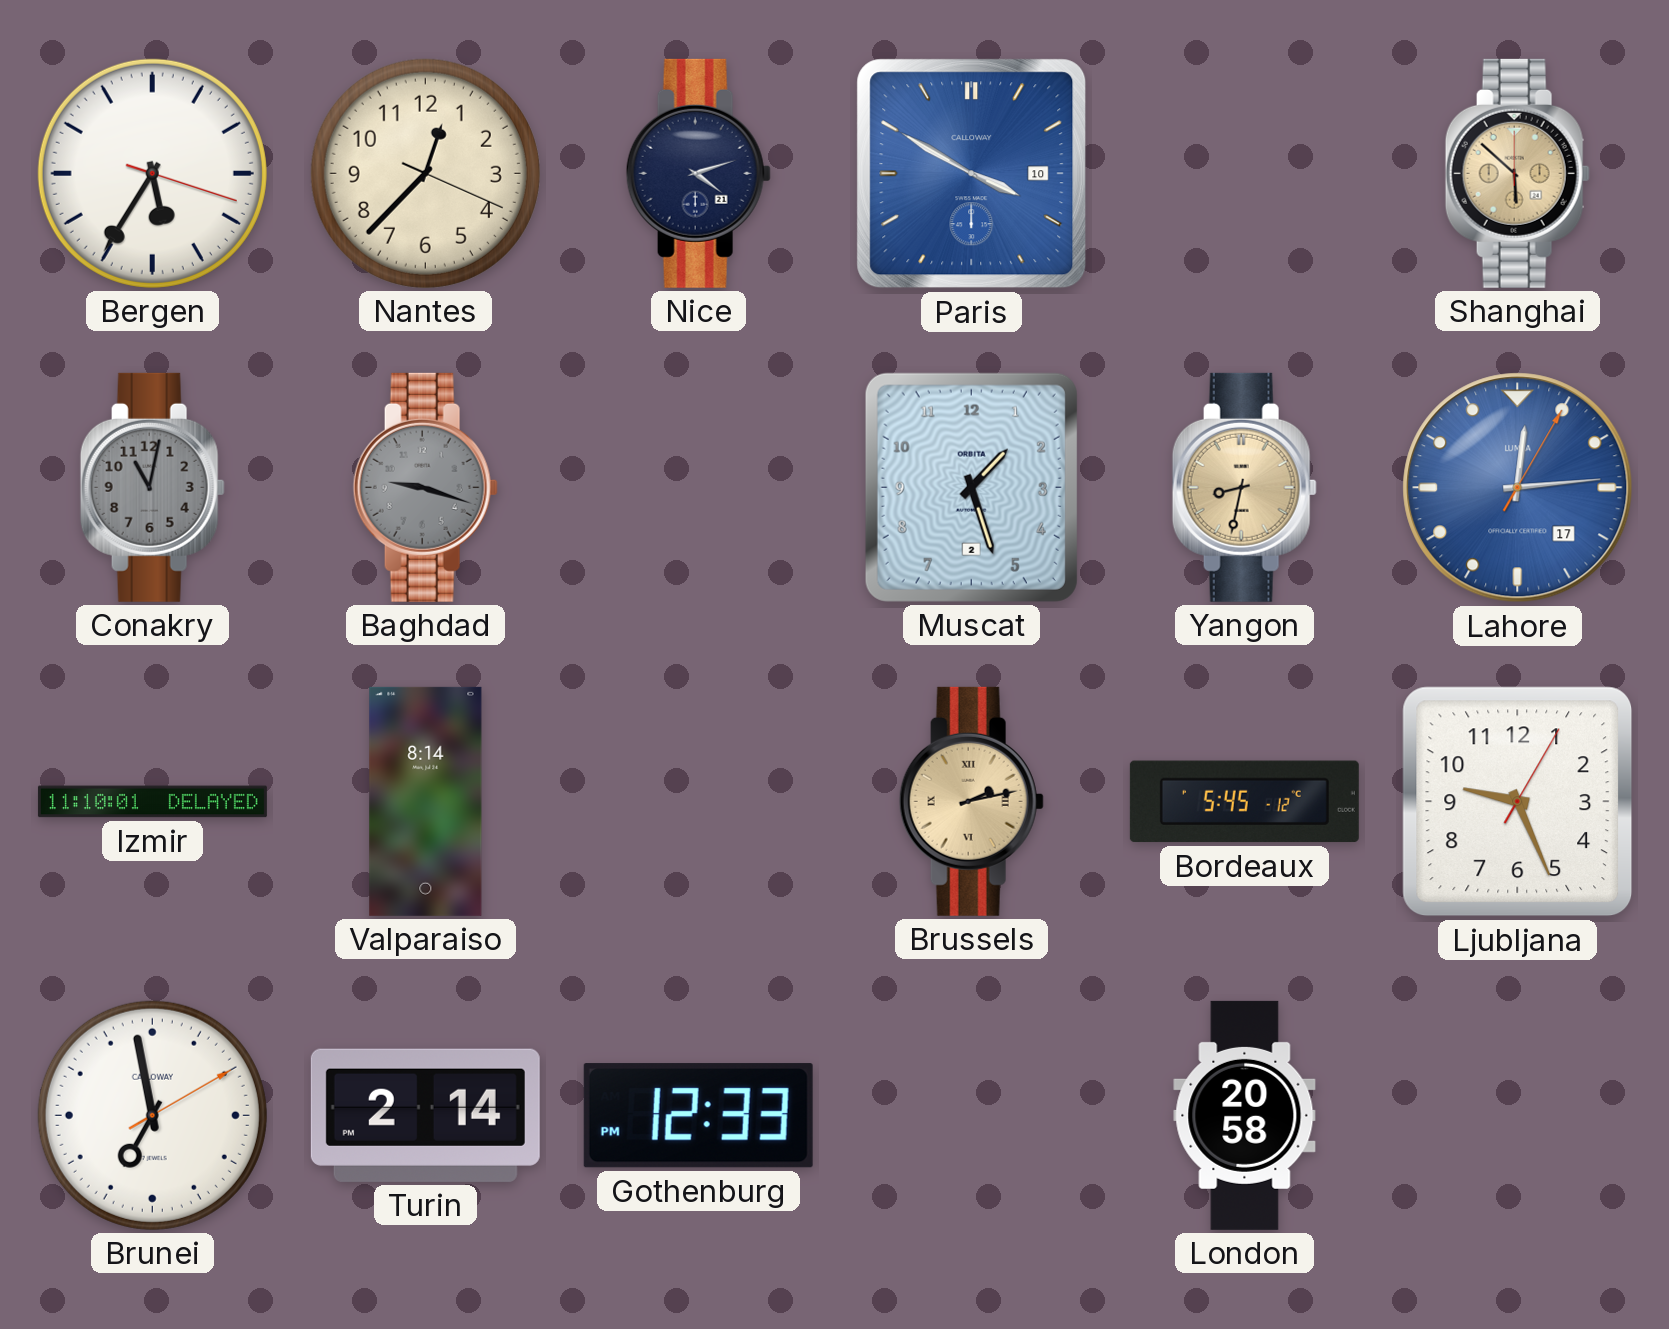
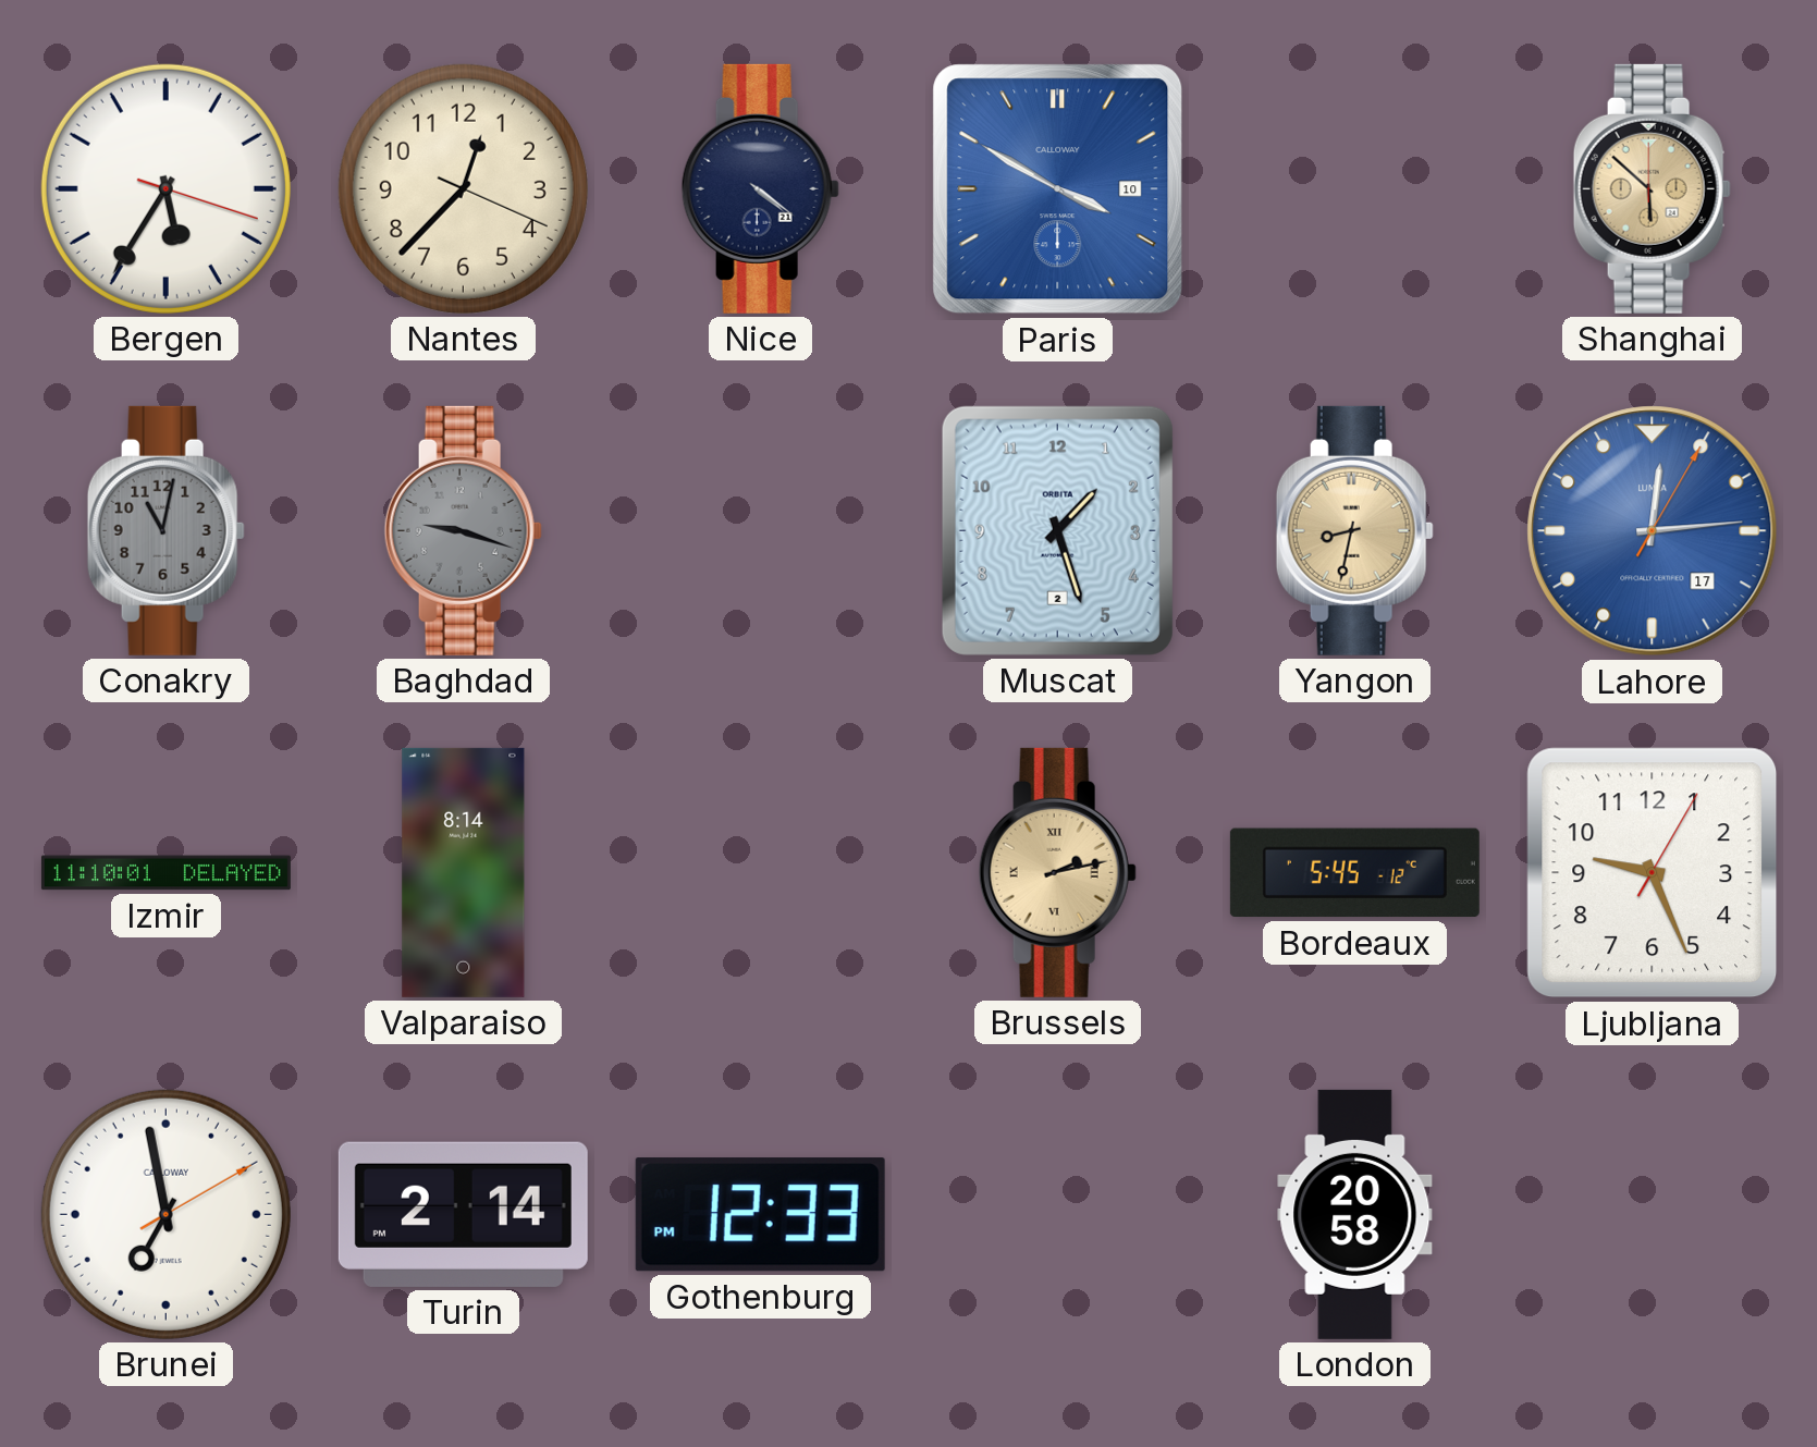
Nice: 4:12 -> 4:21
